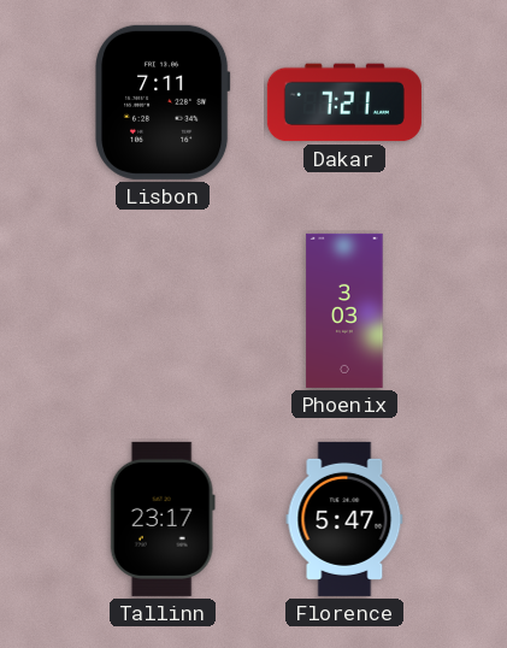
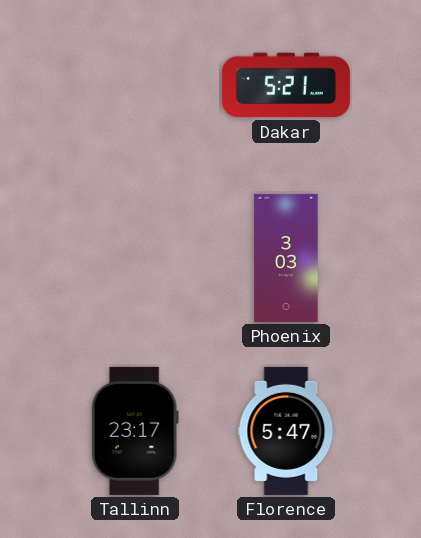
Lisbon: 7:11 -> none
Dakar: 7:21 -> 5:21
